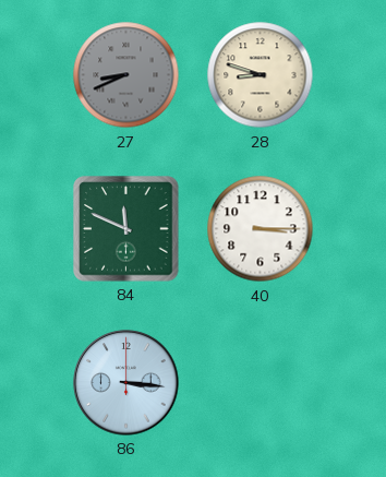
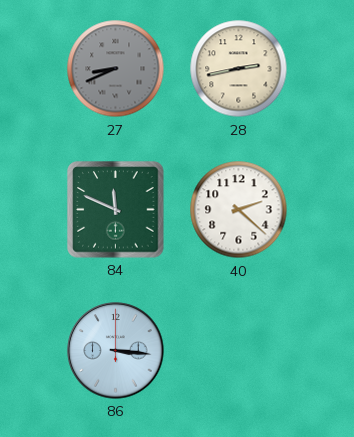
28: 8:48 -> 2:43
40: 3:15 -> 2:22
